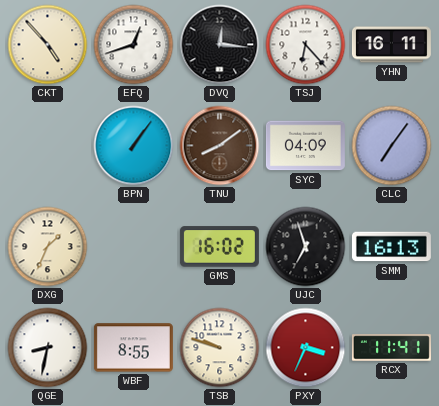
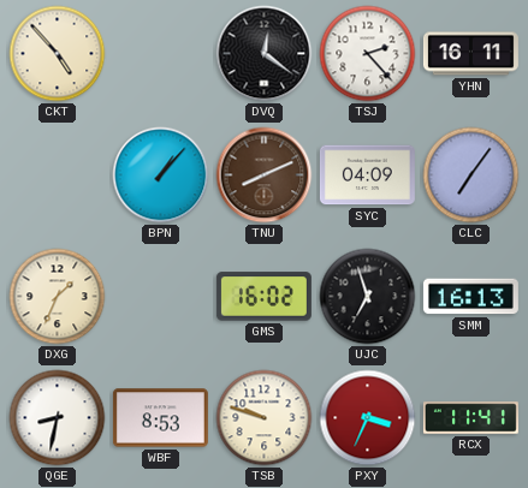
EFQ: 12:42 -> none
DVQ: 12:16 -> 12:21
TSJ: 6:23 -> 2:23
BPN: 1:06 -> 1:07
TNU: 8:09 -> 8:11
WBF: 8:55 -> 8:53
